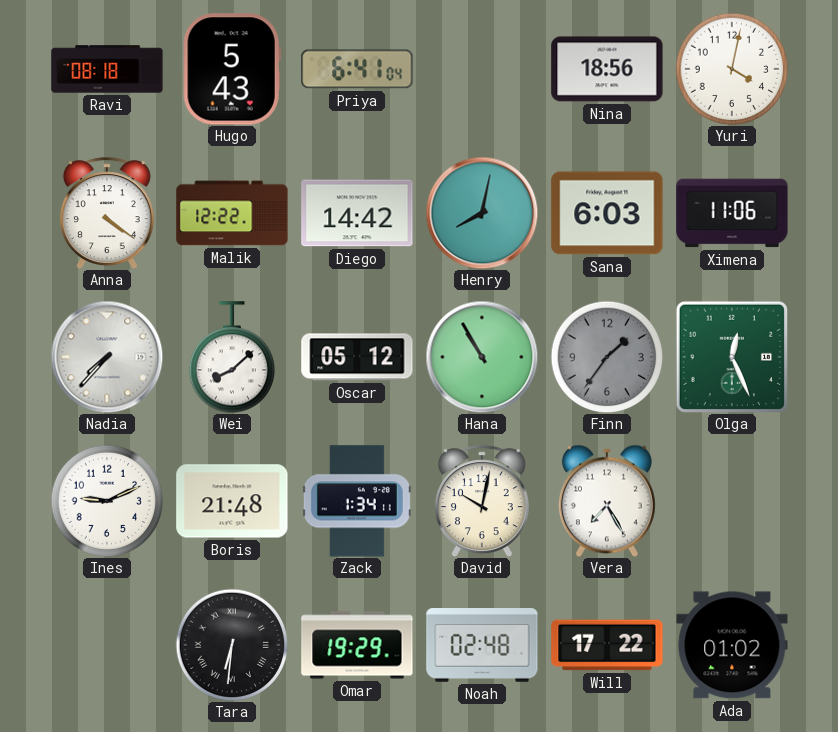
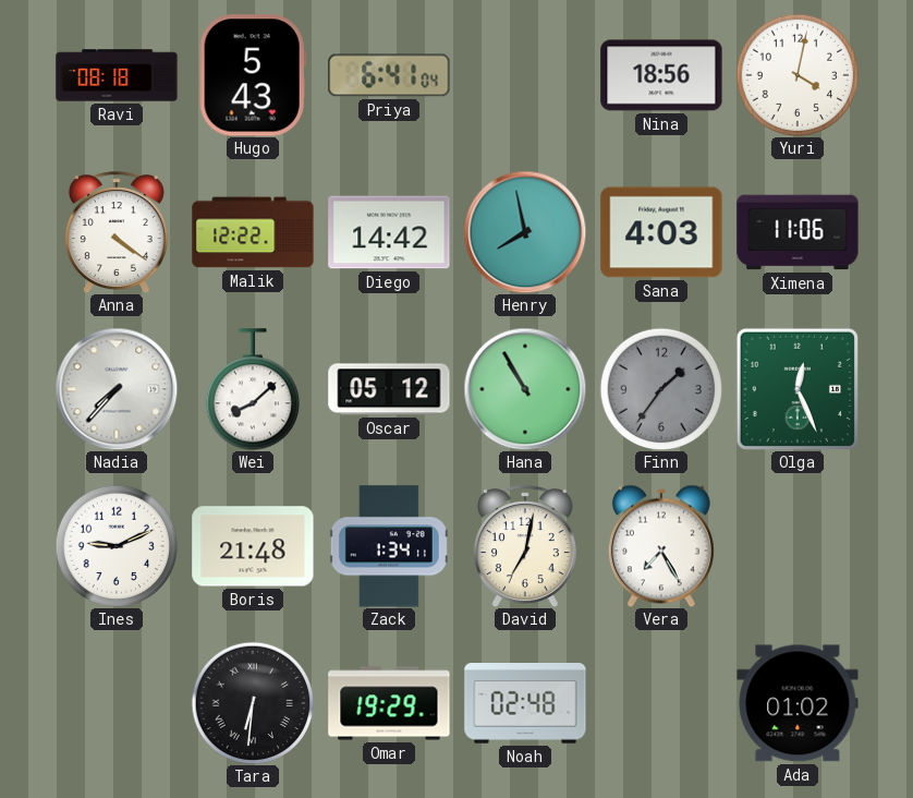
Henry: 8:02 -> 7:58
Sana: 6:03 -> 4:03
David: 10:02 -> 7:02
Will: 17:22 -> none
